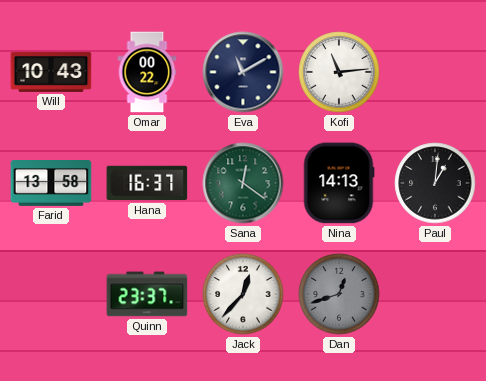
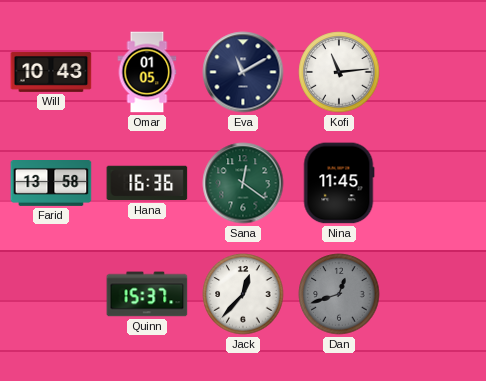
Omar: 00:22 -> 01:05
Hana: 16:37 -> 16:36
Nina: 14:13 -> 11:45
Paul: 1:01 -> none
Quinn: 23:37 -> 15:37
